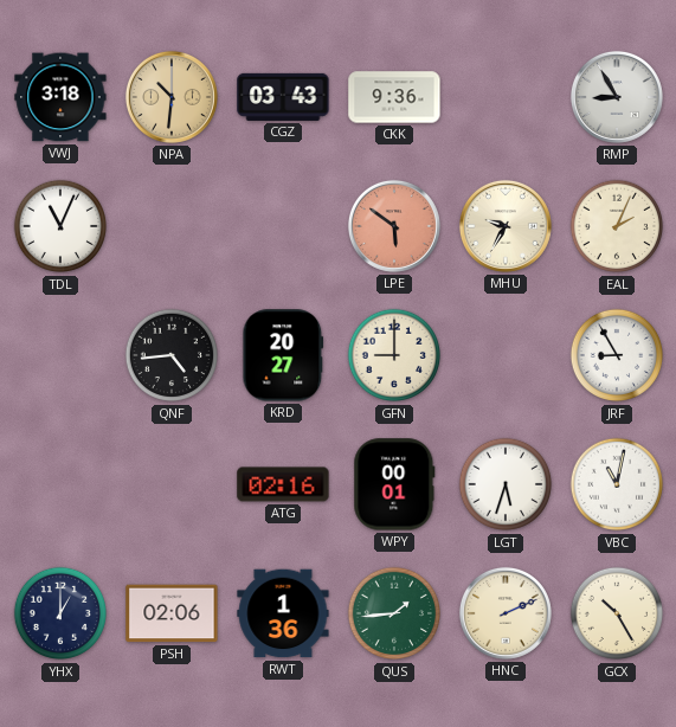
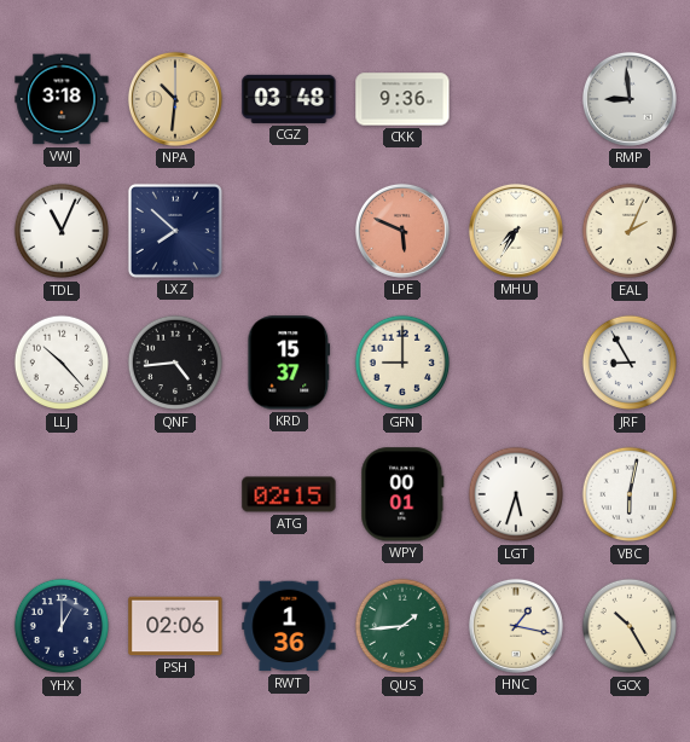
CGZ: 03:43 -> 03:48
RMP: 8:55 -> 8:59
LXZ: none -> 7:52
LPE: 5:51 -> 5:49
MHU: 9:35 -> 7:35
LLJ: none -> 10:23
KRD: 20:27 -> 15:37
ATG: 02:16 -> 02:15
VBC: 11:02 -> 6:02
HNC: 2:11 -> 1:17
